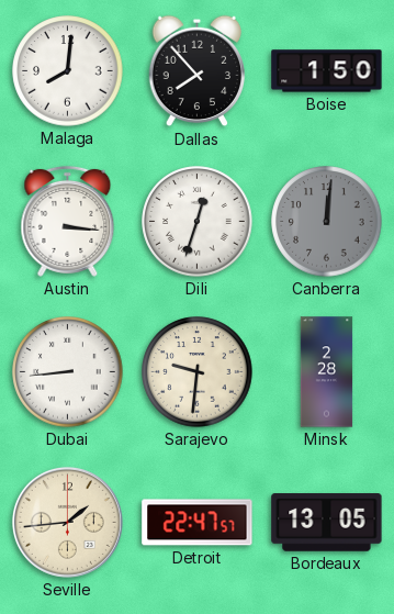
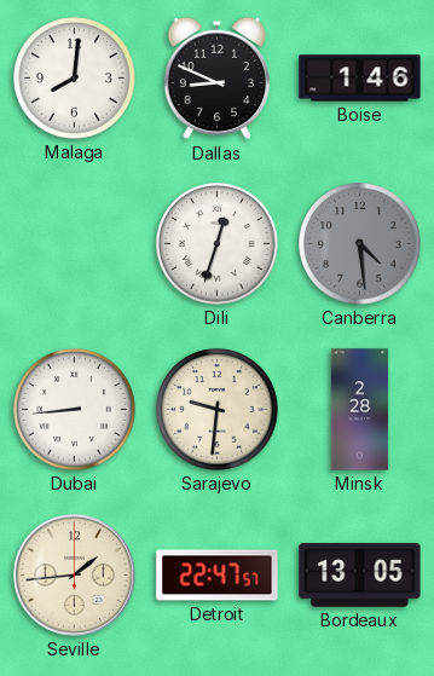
Dallas: 7:53 -> 8:49
Boise: 1:50 -> 1:46
Austin: 3:16 -> none
Canberra: 12:01 -> 4:29
